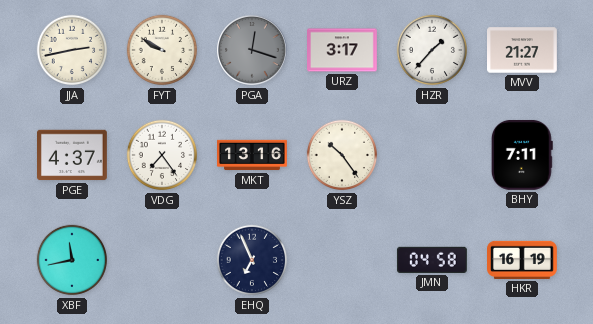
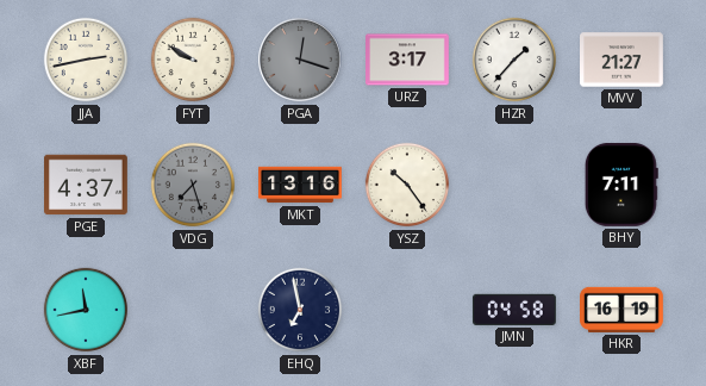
VDG: 7:24 -> 7:27
VDG dial: white -> grey
EHQ: 6:56 -> 6:58
